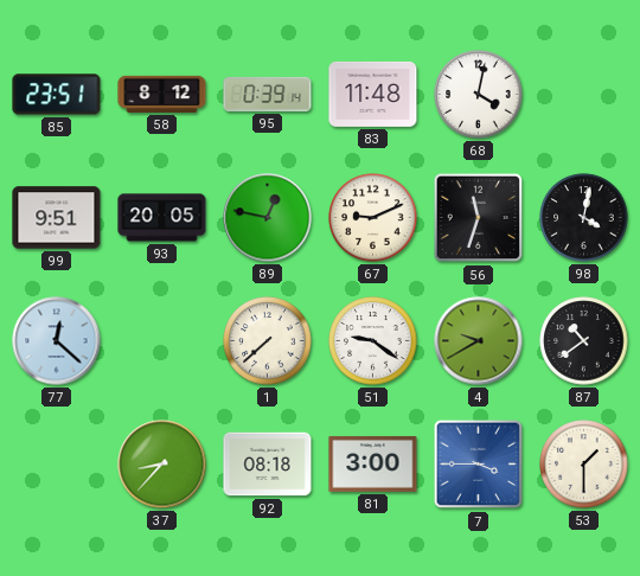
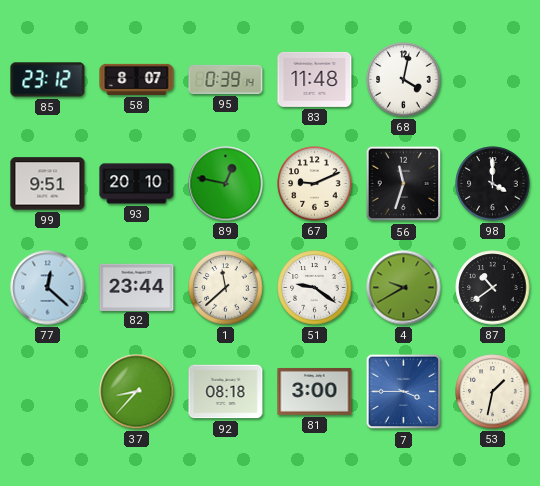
85: 23:51 -> 23:12
58: 8:12 -> 8:07
93: 20:05 -> 20:10
98: 4:02 -> 4:00
82: none -> 23:44
1: 7:38 -> 11:38
53: 1:30 -> 1:32
